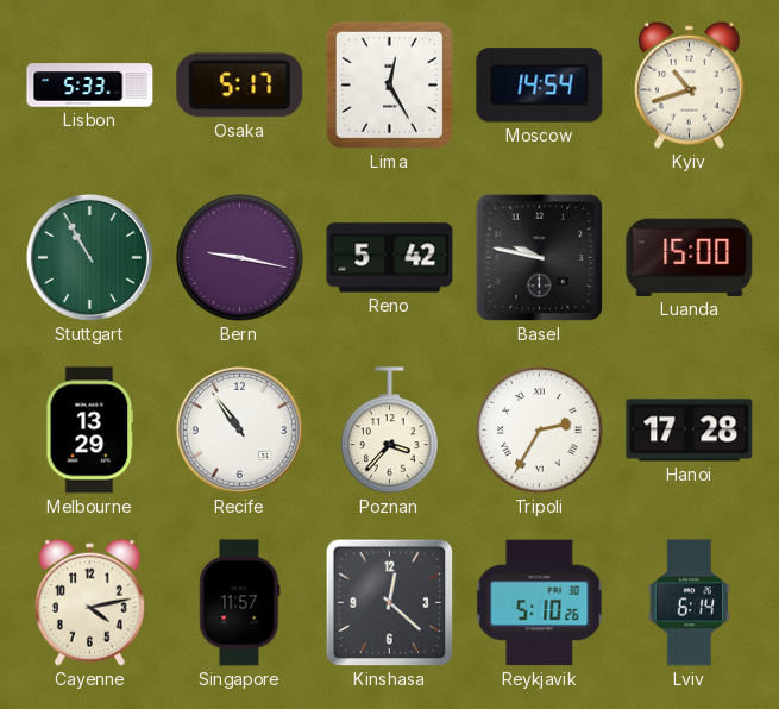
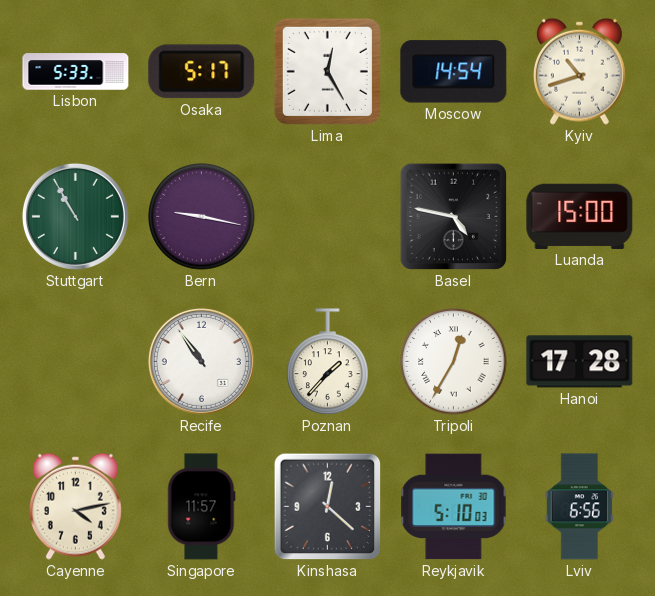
Reno: 5:42 -> none
Basel: 9:47 -> 4:47
Melbourne: 13:29 -> none
Poznan: 3:37 -> 1:37
Tripoli: 2:35 -> 12:35
Reykjavik: 5:10:26 -> 5:10:03
Lviv: 6:14 -> 6:56
